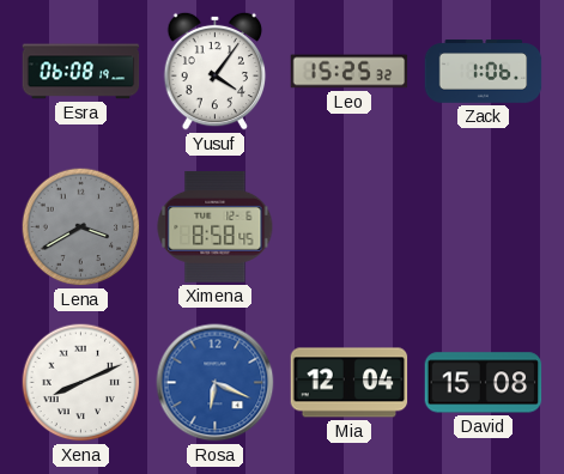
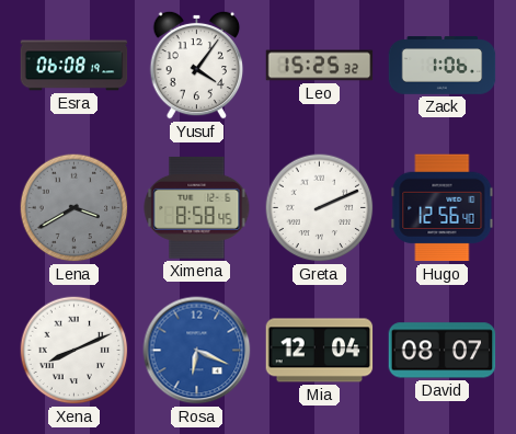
Greta: none -> 2:11
Hugo: none -> 12:56
David: 15:08 -> 08:07
